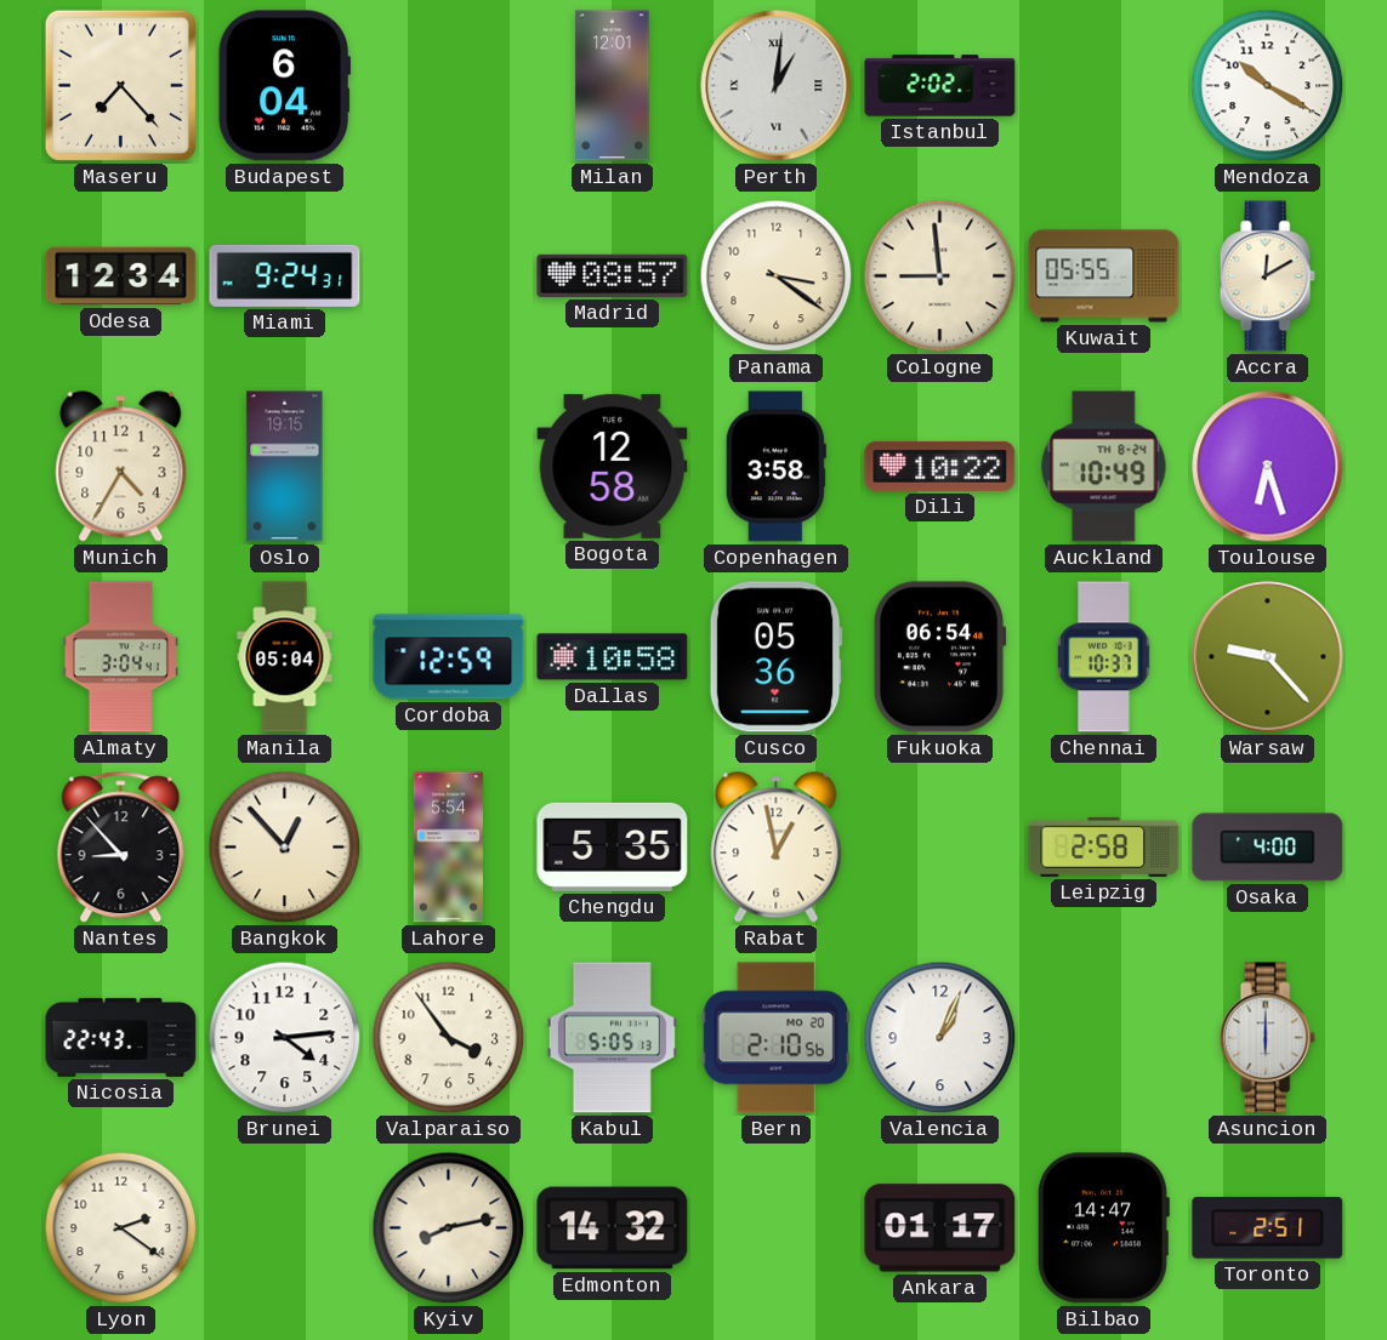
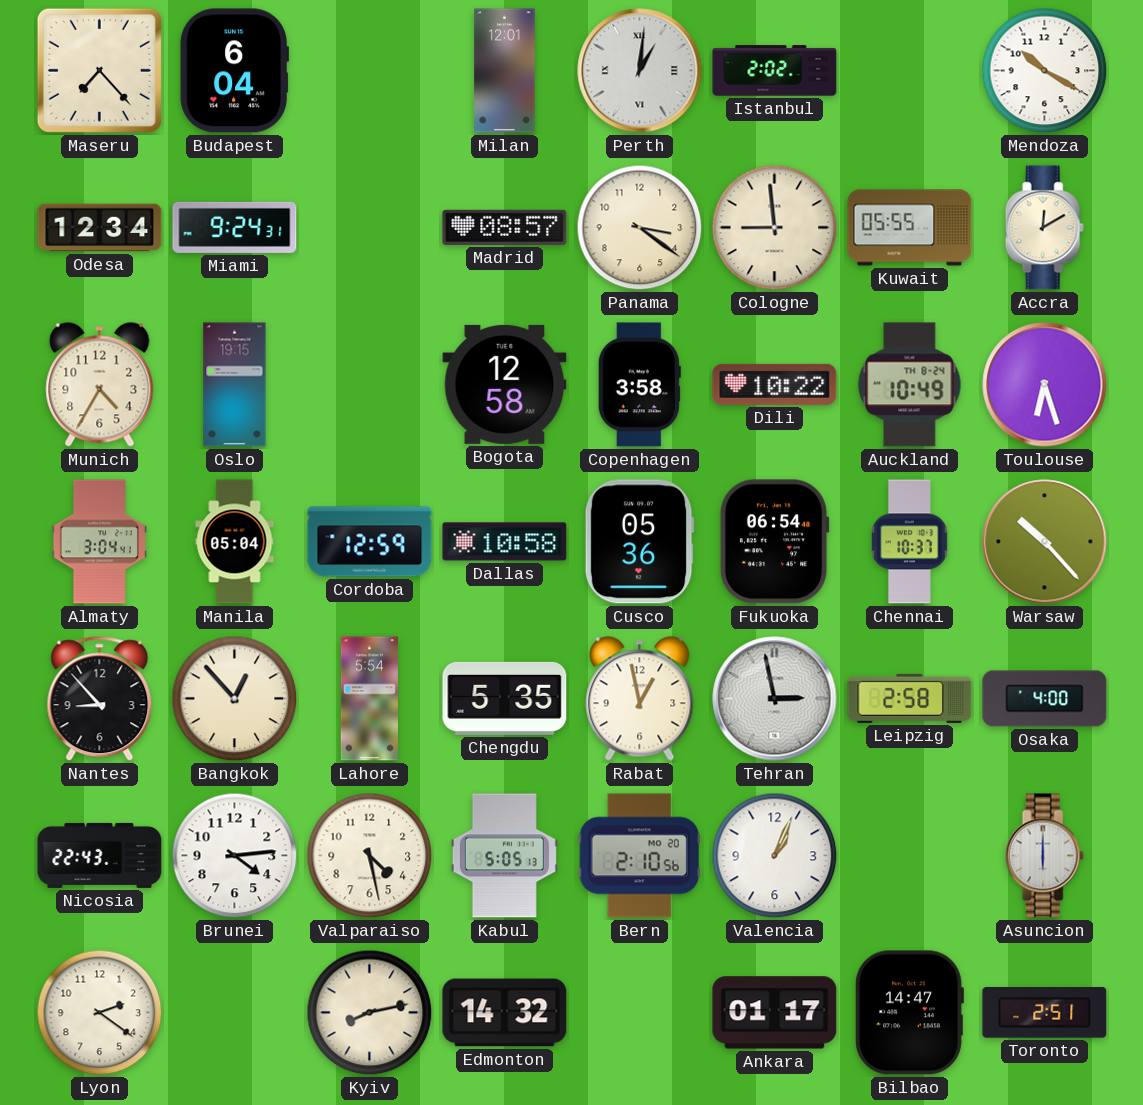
Warsaw: 9:23 -> 10:23
Tehran: none -> 2:58
Valparaiso: 3:54 -> 4:28
